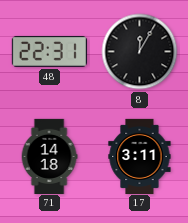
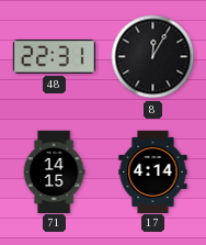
71: 14:18 -> 14:15
17: 3:11 -> 4:14
